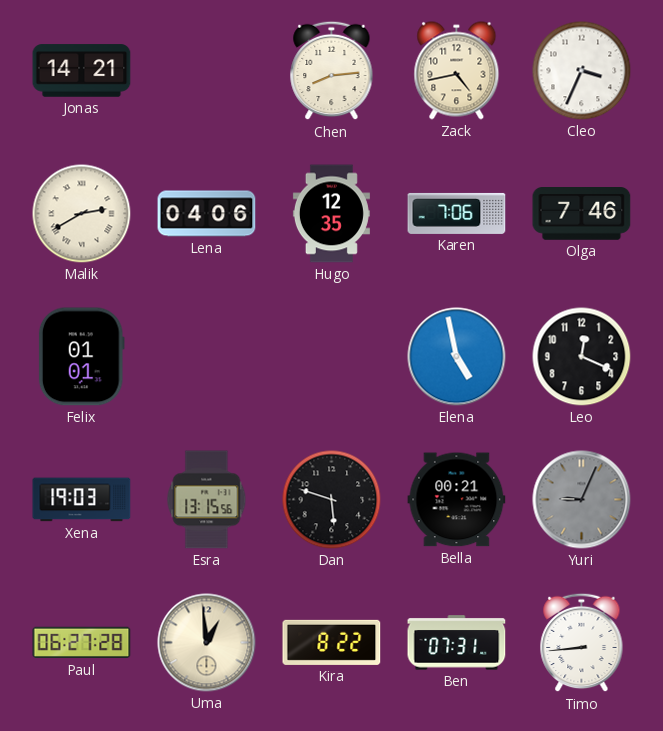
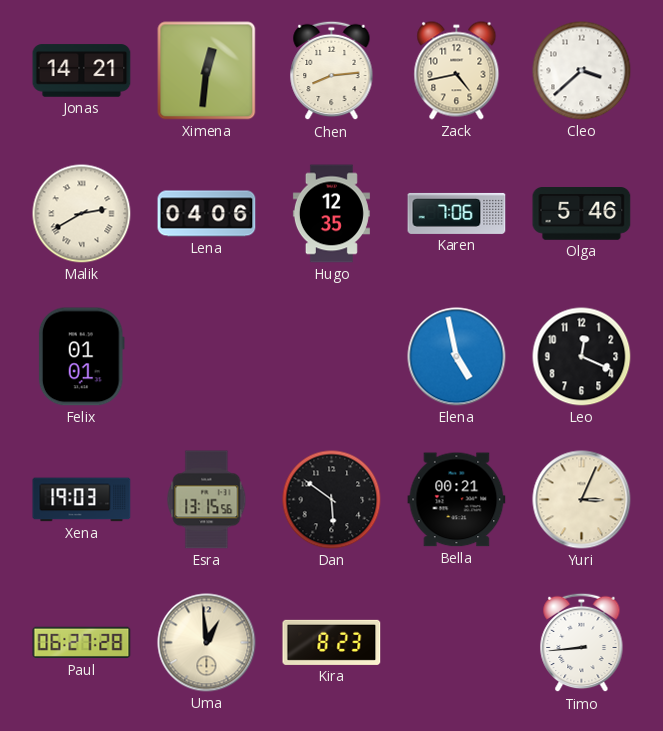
Ximena: none -> 12:31
Cleo: 3:34 -> 3:38
Olga: 7:46 -> 5:46
Dan: 5:48 -> 5:51
Yuri: 9:04 -> 3:04
Yuri dial: grey -> cream
Kira: 8:22 -> 8:23
Ben: 07:31 -> none
